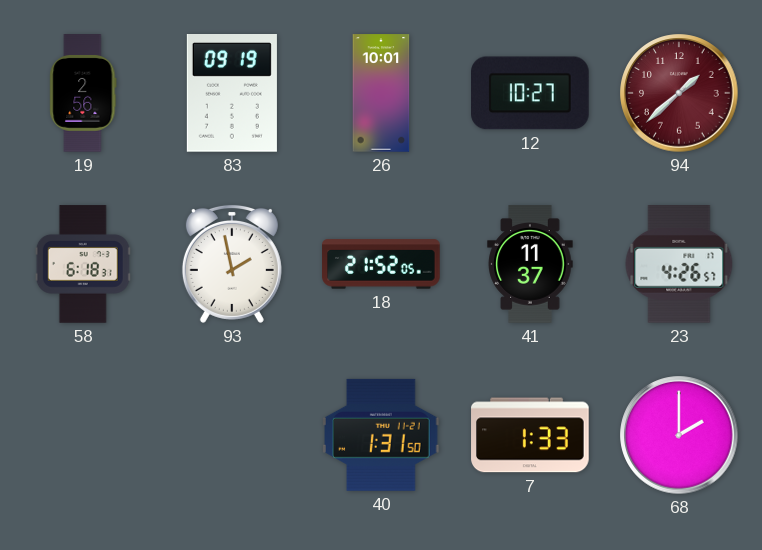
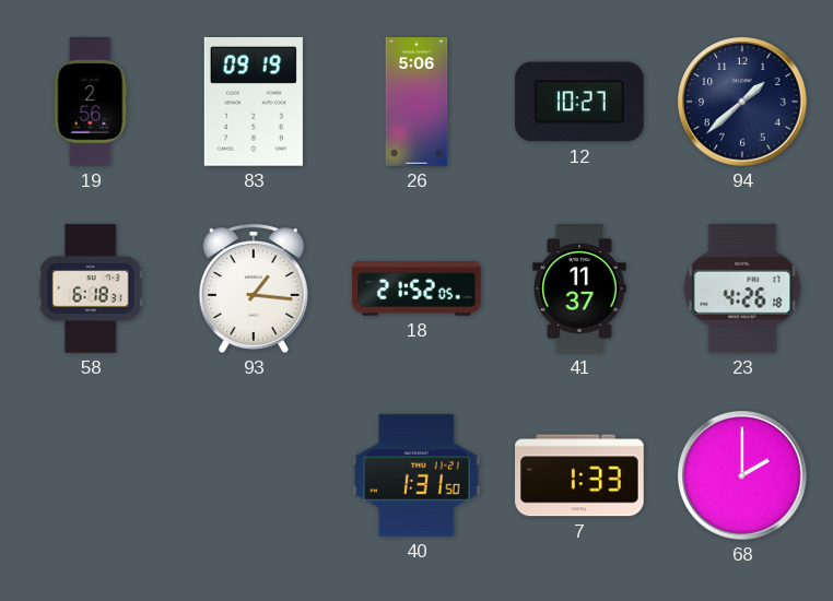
26: 10:01 -> 5:06
94 dial: burgundy -> navy
93: 1:58 -> 1:16
23: 4:26:57 -> 4:26:18
